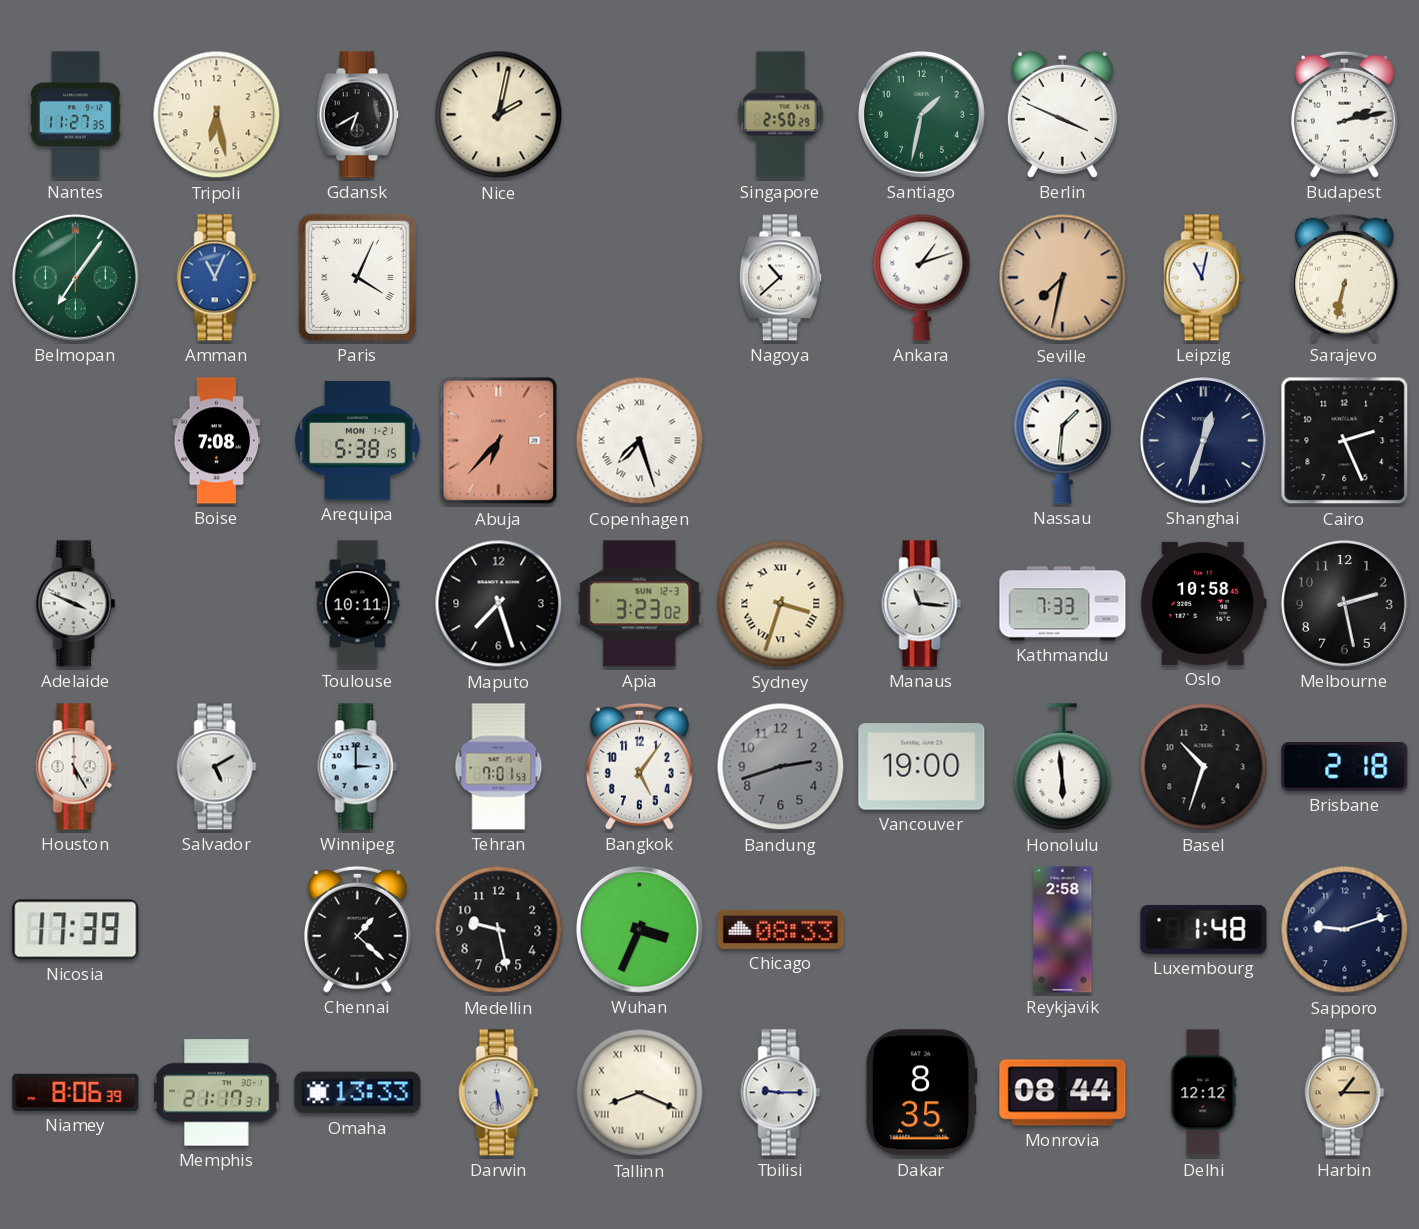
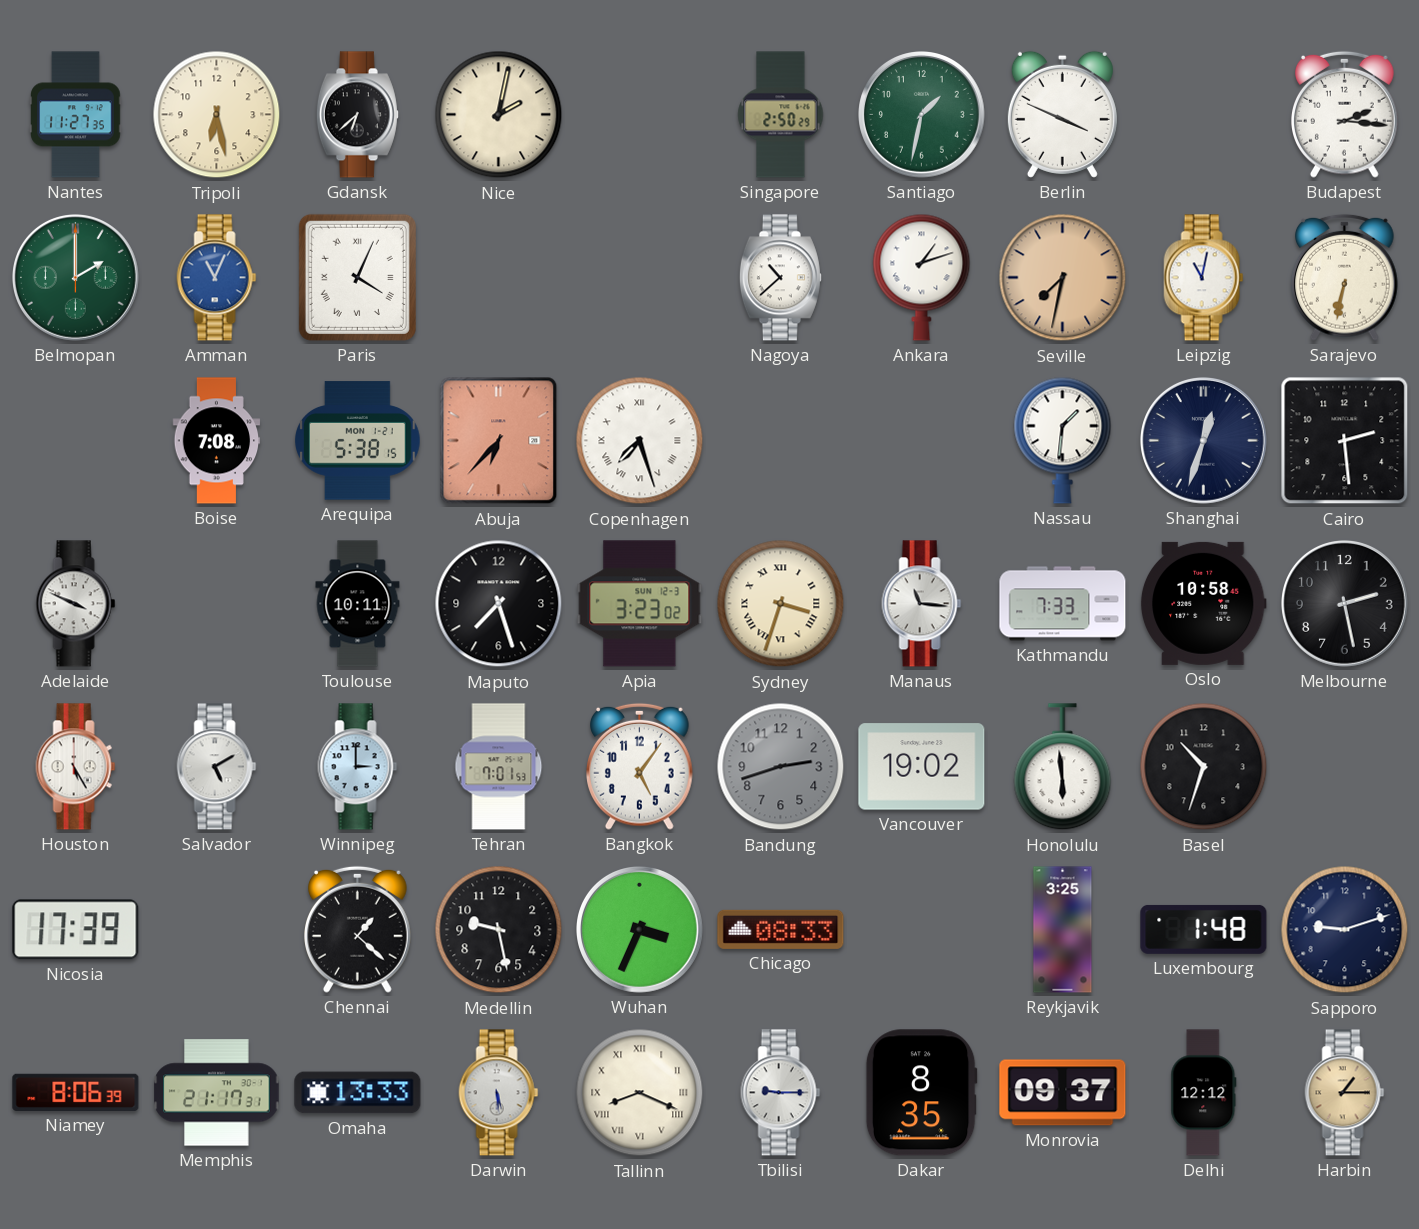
Gdansk: 6:40 -> 6:38
Budapest: 2:13 -> 2:16
Belmopan: 7:06 -> 2:00
Cairo: 2:26 -> 2:29
Vancouver: 19:00 -> 19:02
Brisbane: 2:18 -> none
Reykjavik: 2:58 -> 3:25
Monrovia: 08:44 -> 09:37
